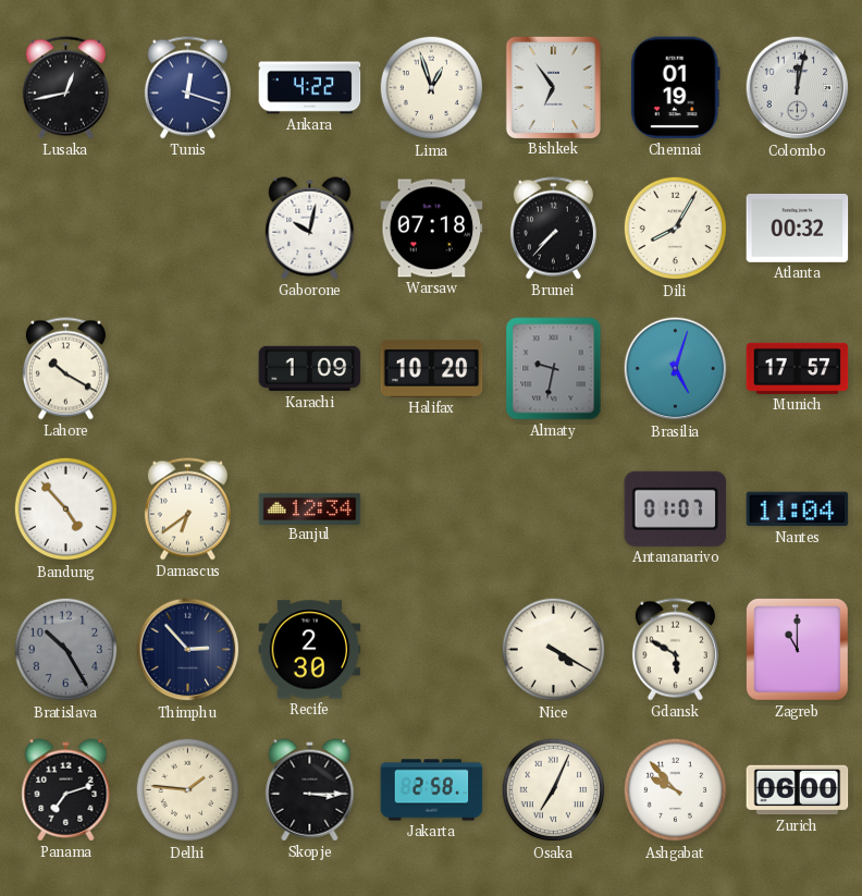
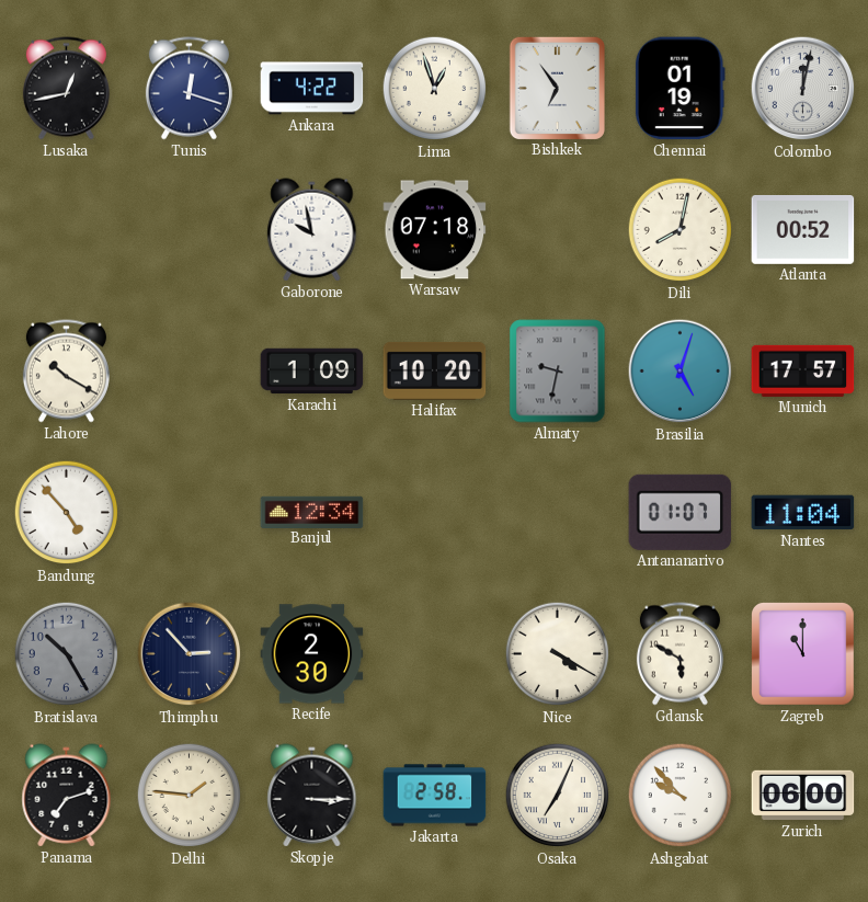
Gaborone: 10:02 -> 9:58
Brunei: 7:37 -> none
Dili: 8:05 -> 8:02
Atlanta: 00:32 -> 00:52
Damascus: 6:39 -> none
